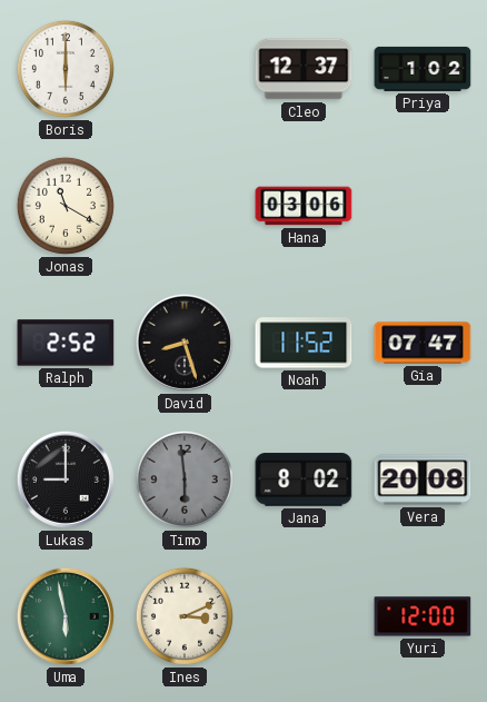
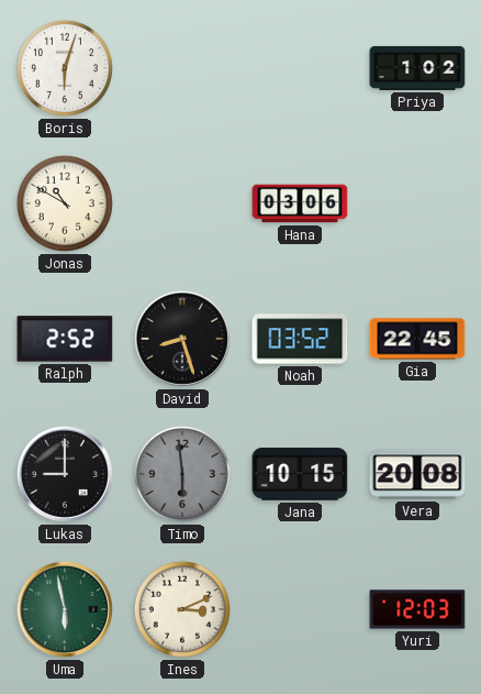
Boris: 6:00 -> 6:03
Cleo: 12:37 -> none
Jonas: 11:20 -> 10:50
Noah: 11:52 -> 03:52
Gia: 07:47 -> 22:45
Jana: 8:02 -> 10:15
Yuri: 12:00 -> 12:03
